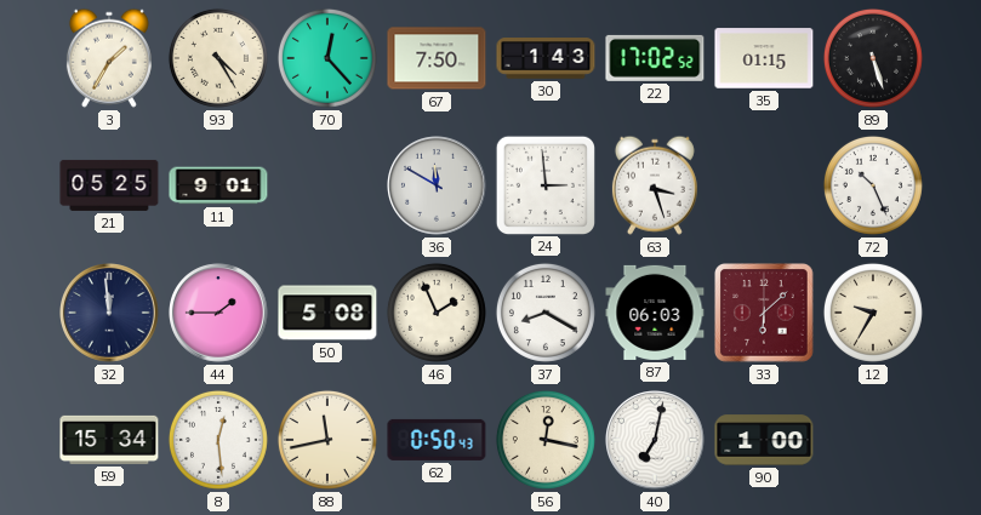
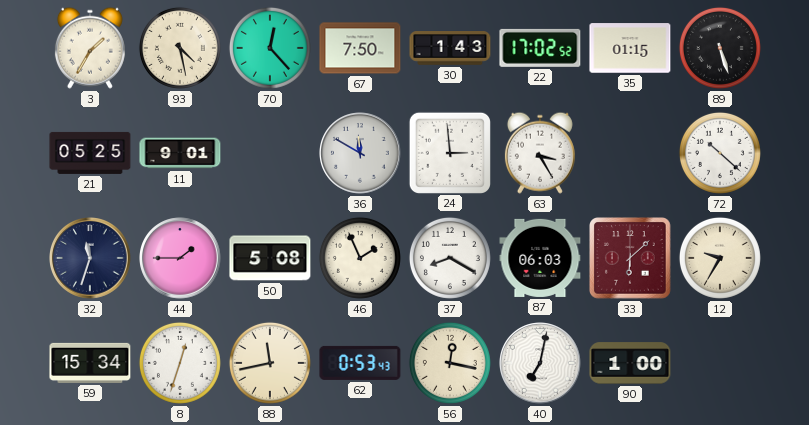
93: 4:25 -> 4:28
63: 3:27 -> 3:25
72: 10:26 -> 10:22
32: 11:59 -> 11:33
8: 12:29 -> 12:33
62: 0:50 -> 0:53
